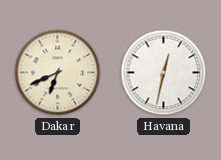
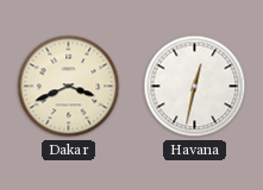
Dakar: 6:41 -> 3:41
